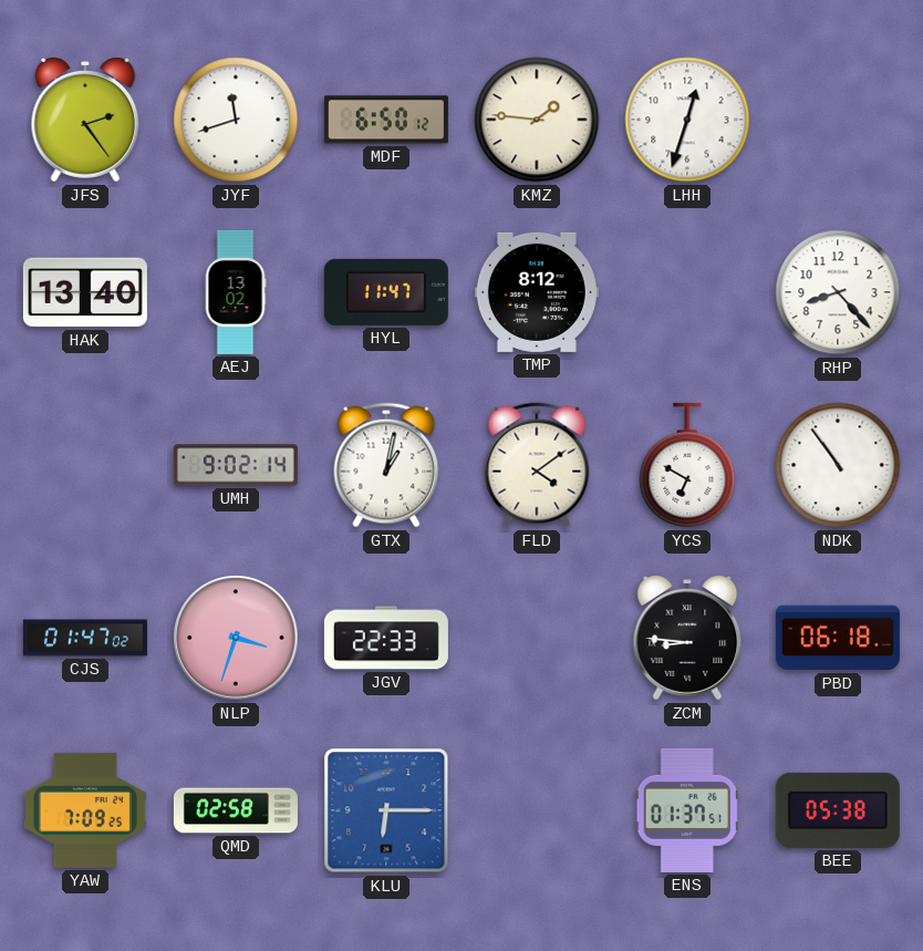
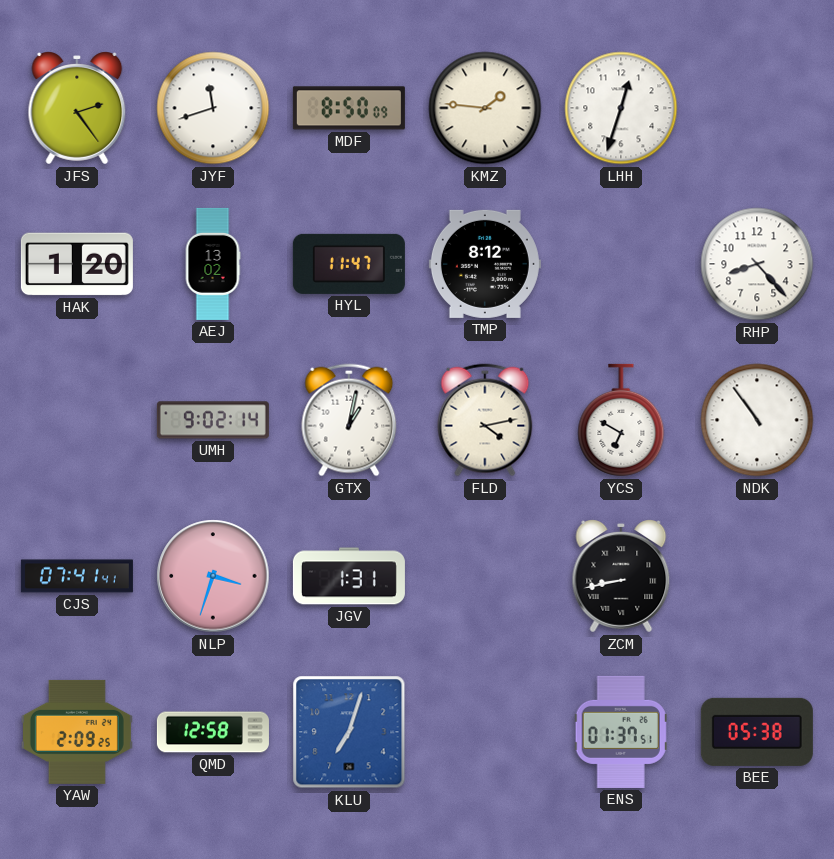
MDF: 6:50 -> 8:50
HAK: 13:40 -> 1:20
FLD: 4:09 -> 4:13
CJS: 01:47 -> 07:41
JGV: 22:33 -> 1:31
ZCM: 8:46 -> 8:43
PBD: 06:18 -> none
YAW: 7:09 -> 2:09
QMD: 02:58 -> 12:58
KLU: 6:15 -> 7:03
